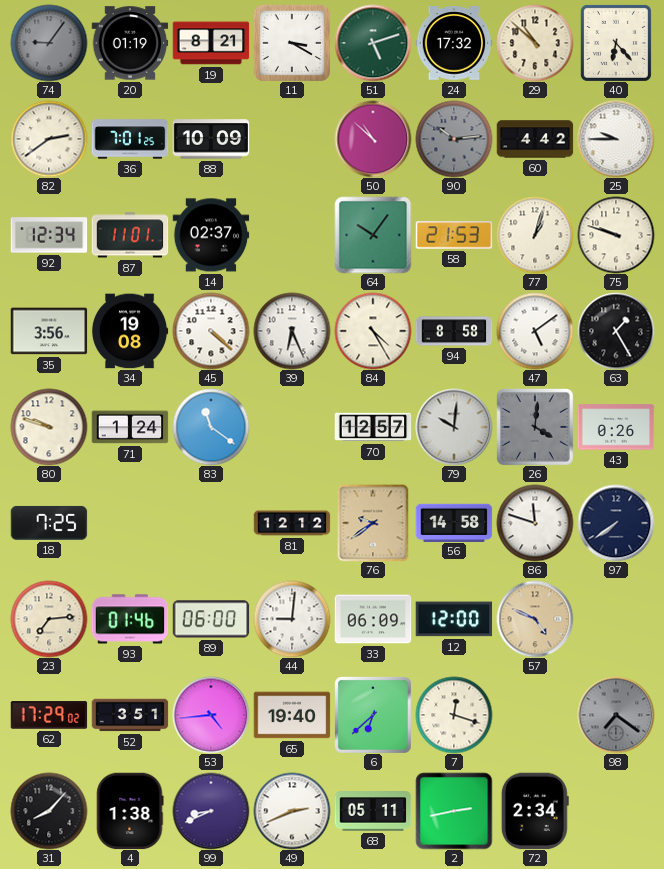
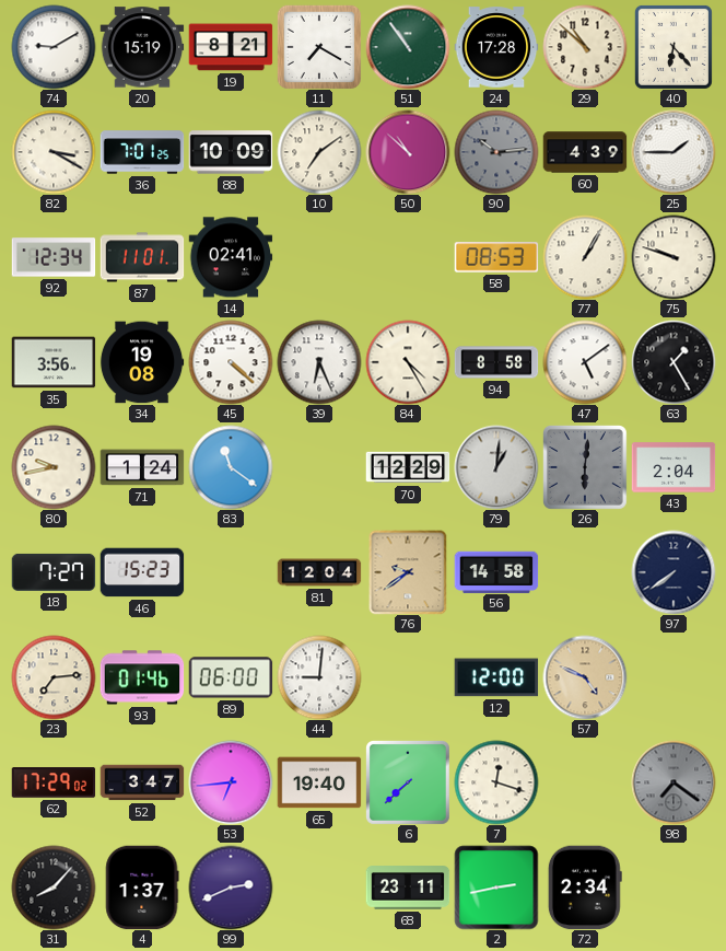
74: 9:06 -> 9:10
74 dial: grey -> white
20: 01:19 -> 15:19
11: 3:20 -> 7:20
51: 5:12 -> 10:54
24: 17:32 -> 17:28
82: 2:39 -> 3:20
10: none -> 7:09
60: 4:42 -> 4:39
25: 9:45 -> 1:45
14: 02:37 -> 02:41
64: 10:06 -> none
58: 21:53 -> 08:53
77: 1:03 -> 1:05
80: 9:48 -> 9:43
70: 12:57 -> 12:29
79: 10:01 -> 1:01
26: 4:01 -> 6:01
43: 0:26 -> 2:04
18: 7:25 -> 7:27
46: none -> 15:23
81: 12:12 -> 12:04
86: 11:48 -> none
33: 06:09 -> none
52: 3:51 -> 3:47
53: 4:44 -> 6:44
6: 6:38 -> 7:38
4: 1:38 -> 1:37
99: 8:41 -> 2:41
49: 2:41 -> none
68: 05:11 -> 23:11
